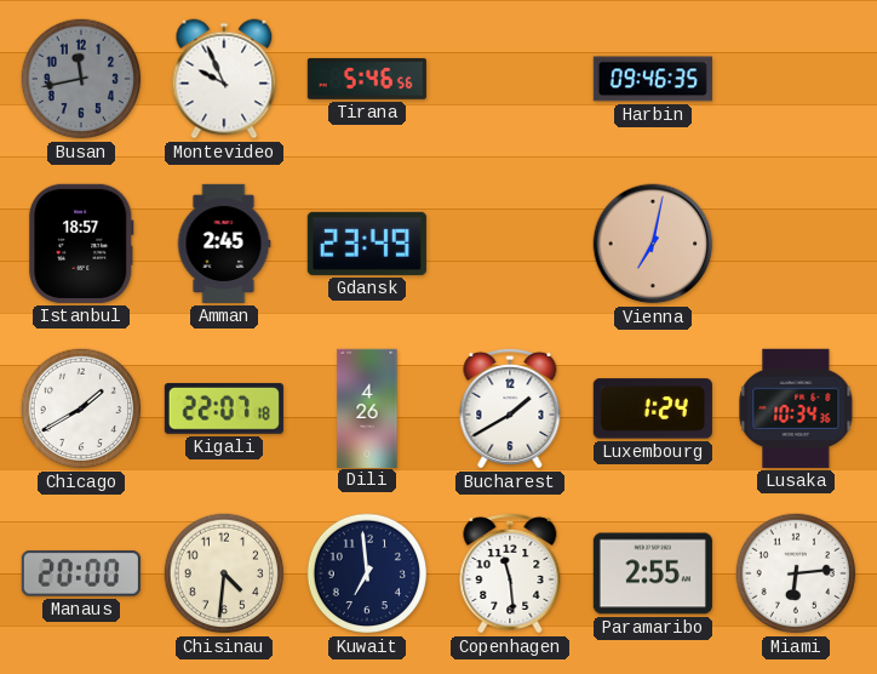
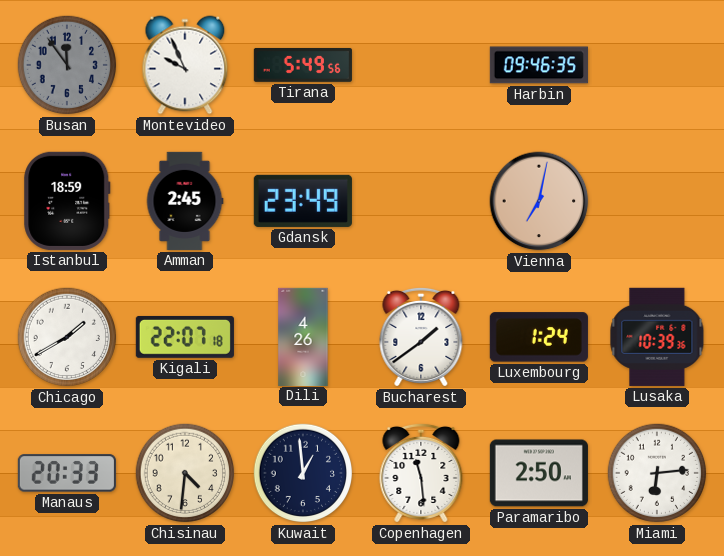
Busan: 11:43 -> 11:54
Tirana: 5:46 -> 5:49
Istanbul: 18:57 -> 18:59
Bucharest: 1:40 -> 1:39
Lusaka: 10:34 -> 10:39
Manaus: 20:00 -> 20:33
Kuwait: 6:59 -> 12:59
Paramaribo: 2:55 -> 2:50
